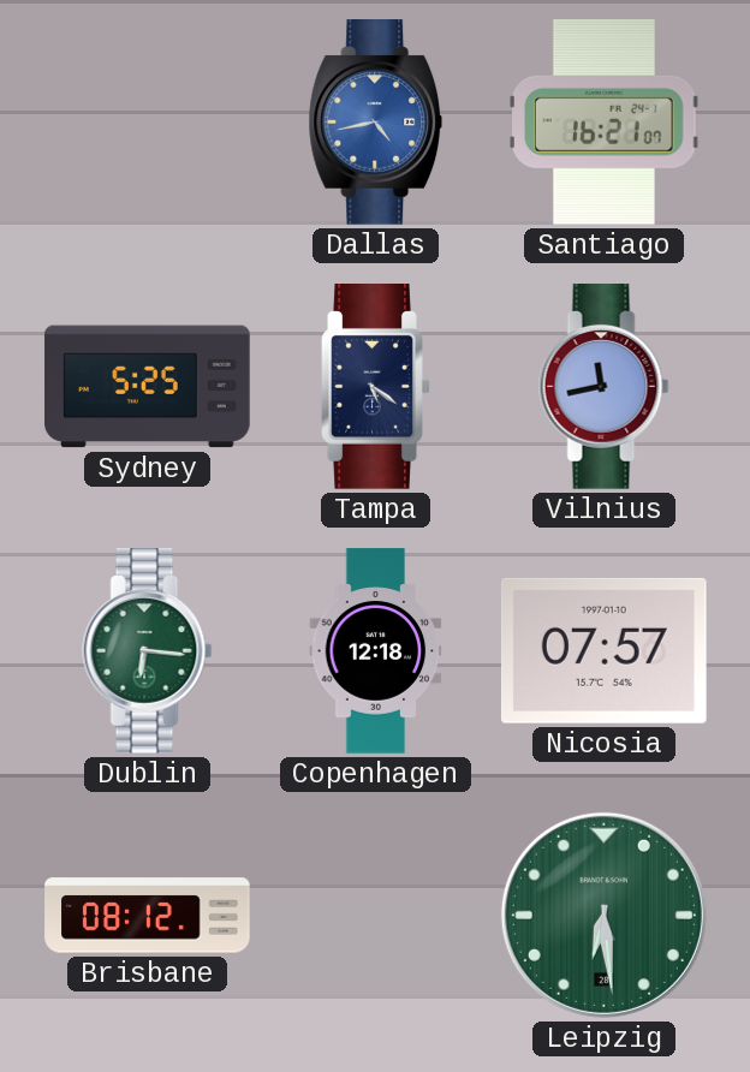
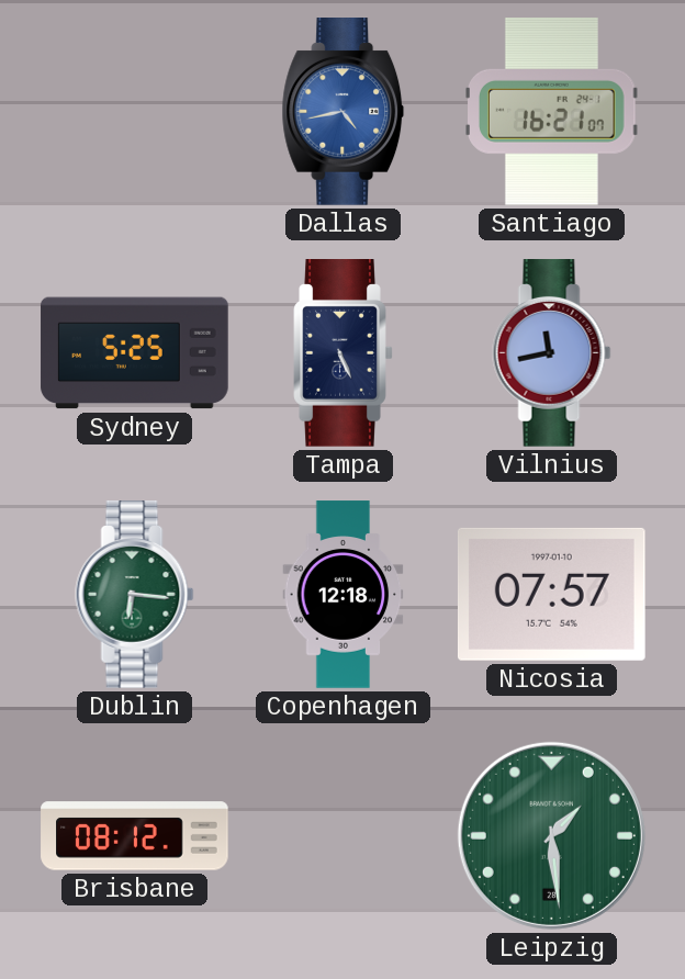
Tampa: 5:21 -> 5:26
Leipzig: 6:29 -> 1:29
